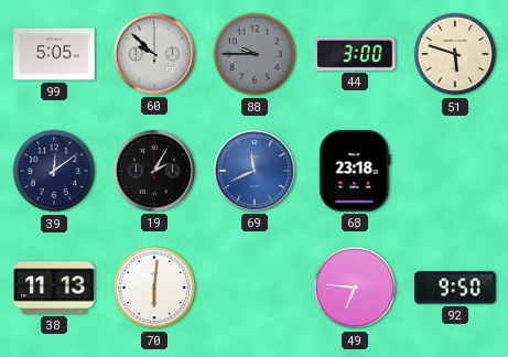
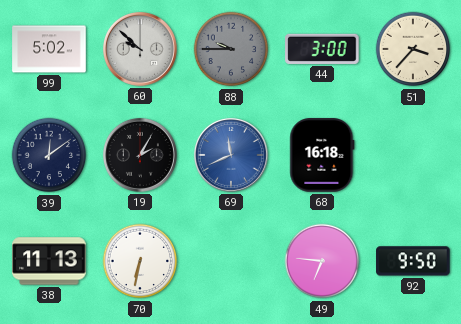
99: 5:05 -> 5:02
51: 5:48 -> 3:37
68: 23:18 -> 16:18
70: 6:01 -> 6:32
